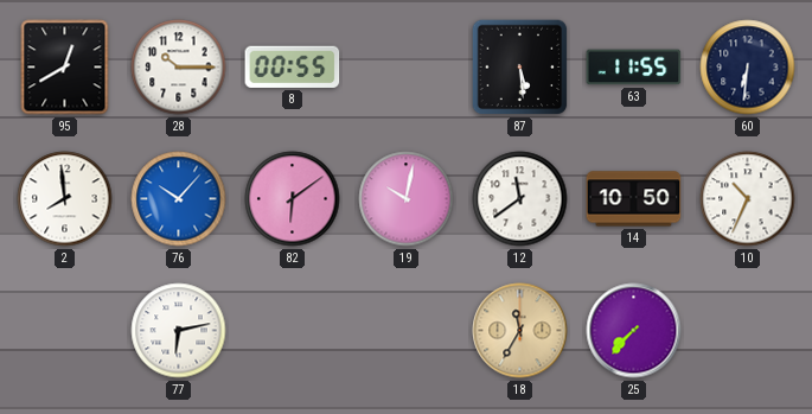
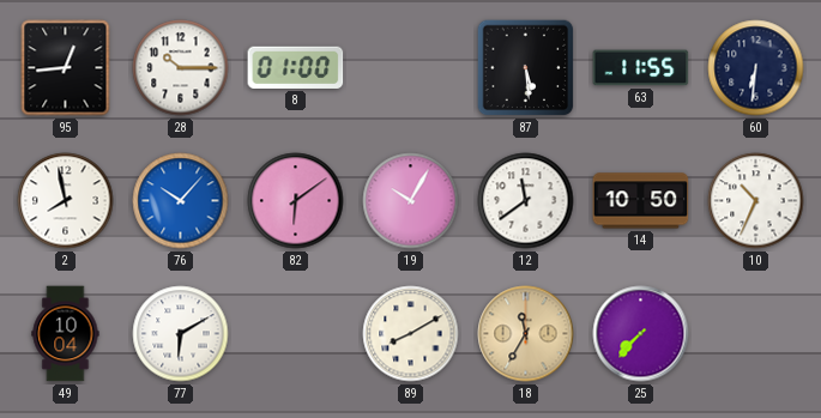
95: 12:40 -> 12:44
8: 00:55 -> 01:00
2: 7:59 -> 7:58
19: 10:02 -> 10:05
49: none -> 10:04
77: 6:13 -> 6:10
89: none -> 8:10
